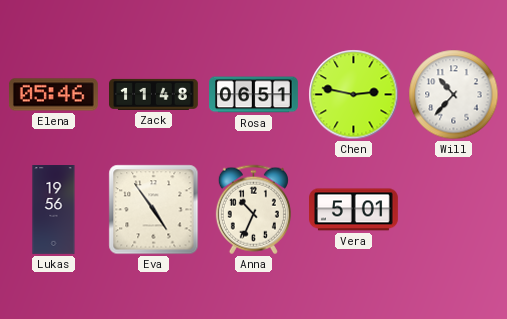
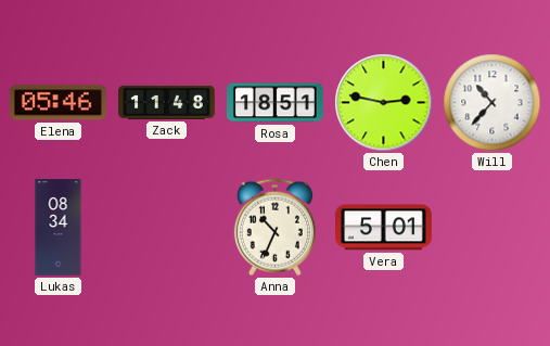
Rosa: 06:51 -> 18:51
Lukas: 19:56 -> 08:34
Eva: 4:54 -> none
